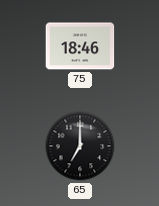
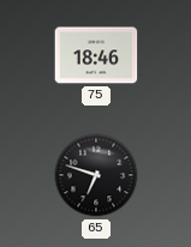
65: 7:00 -> 6:48
